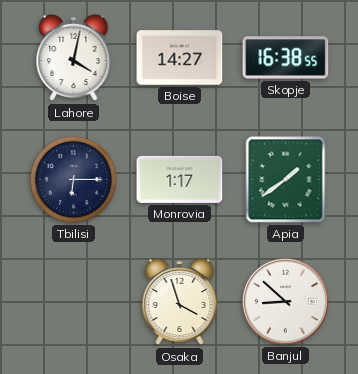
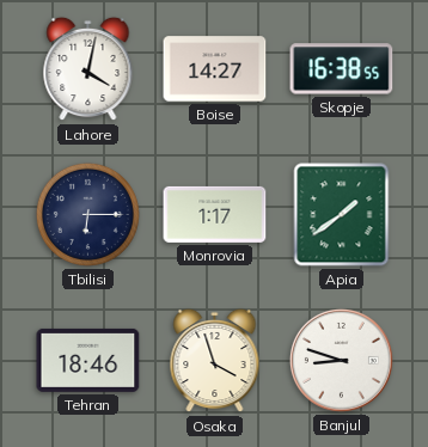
Tehran: none -> 18:46
Banjul: 8:52 -> 8:48
